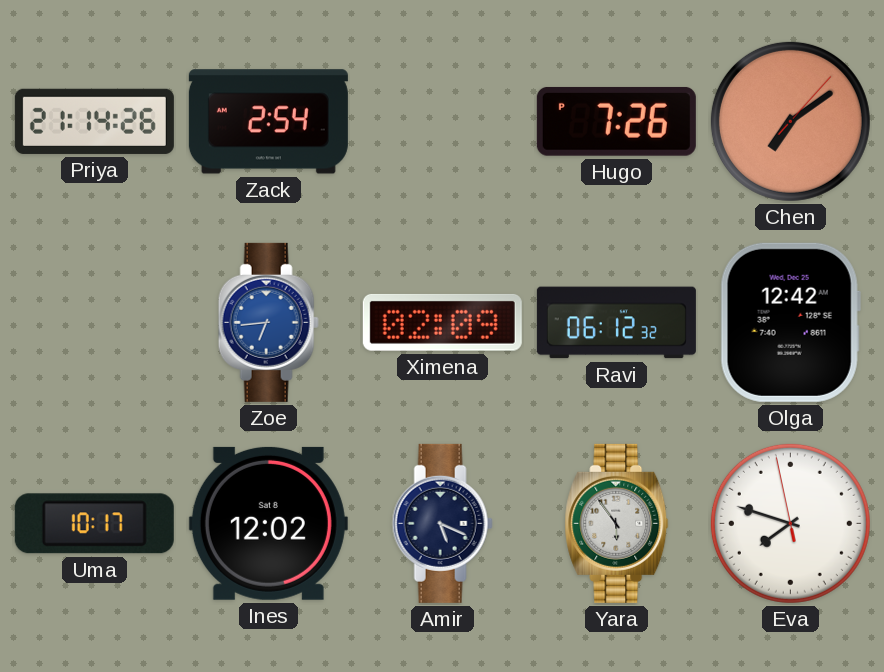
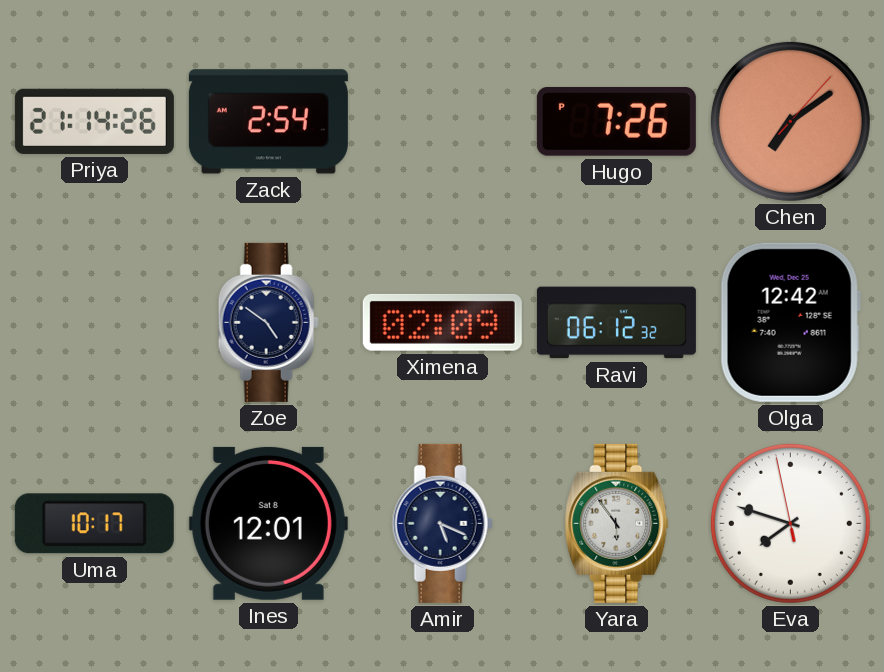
Zoe: 6:44 -> 4:51
Zoe dial: blue -> navy
Ines: 12:02 -> 12:01
